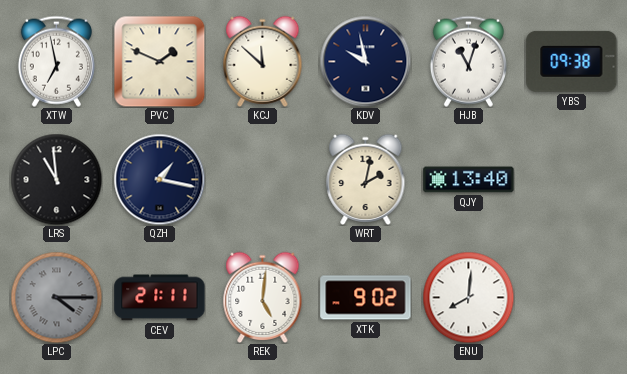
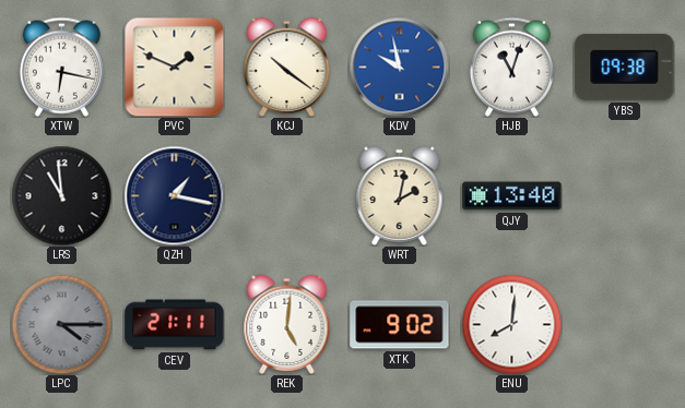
XTW: 6:58 -> 6:17
KCJ: 11:52 -> 10:21
KDV dial: navy -> blue
